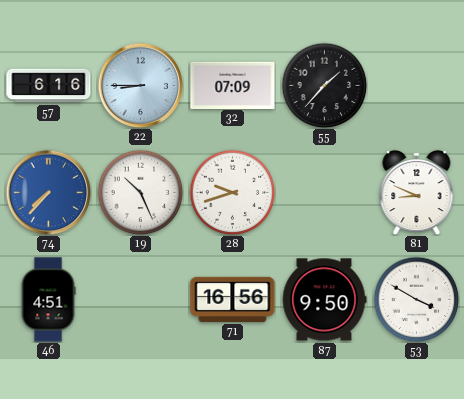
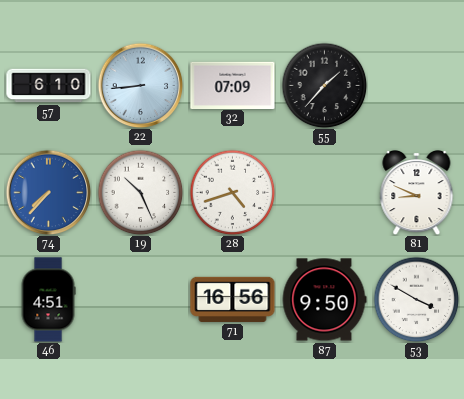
57: 6:16 -> 6:10
22: 8:45 -> 8:44
28: 9:42 -> 4:42
